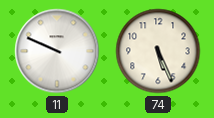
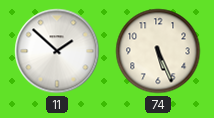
11: 9:49 -> 1:52
